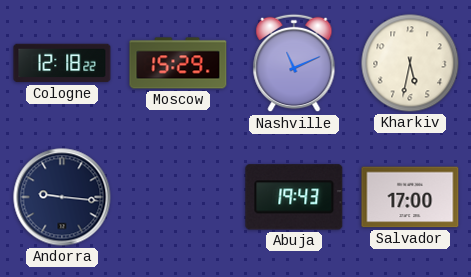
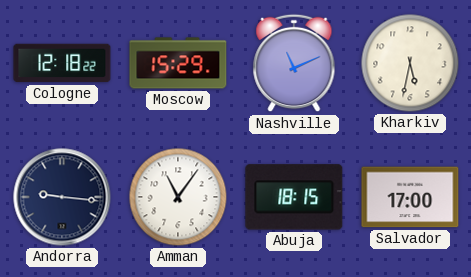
Amman: none -> 11:06
Abuja: 19:43 -> 18:15
